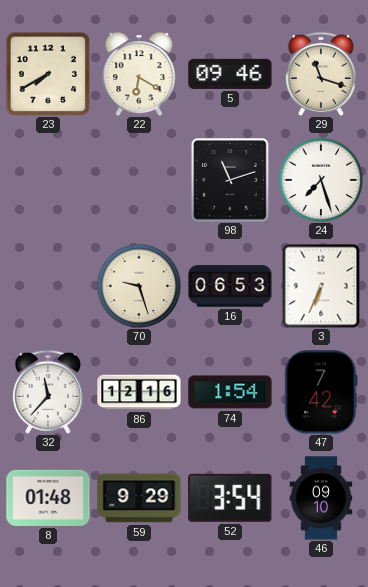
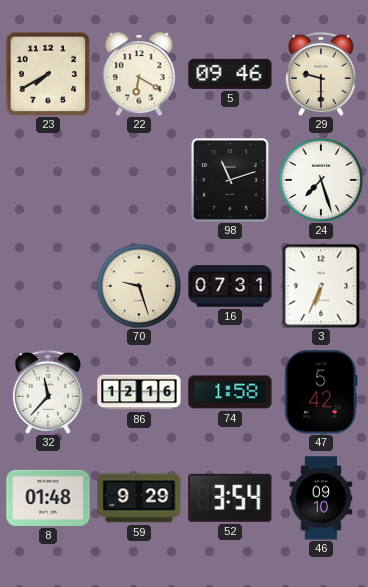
29: 11:18 -> 9:30
16: 06:53 -> 07:31
74: 1:54 -> 1:58
47: 7:42 -> 5:42
